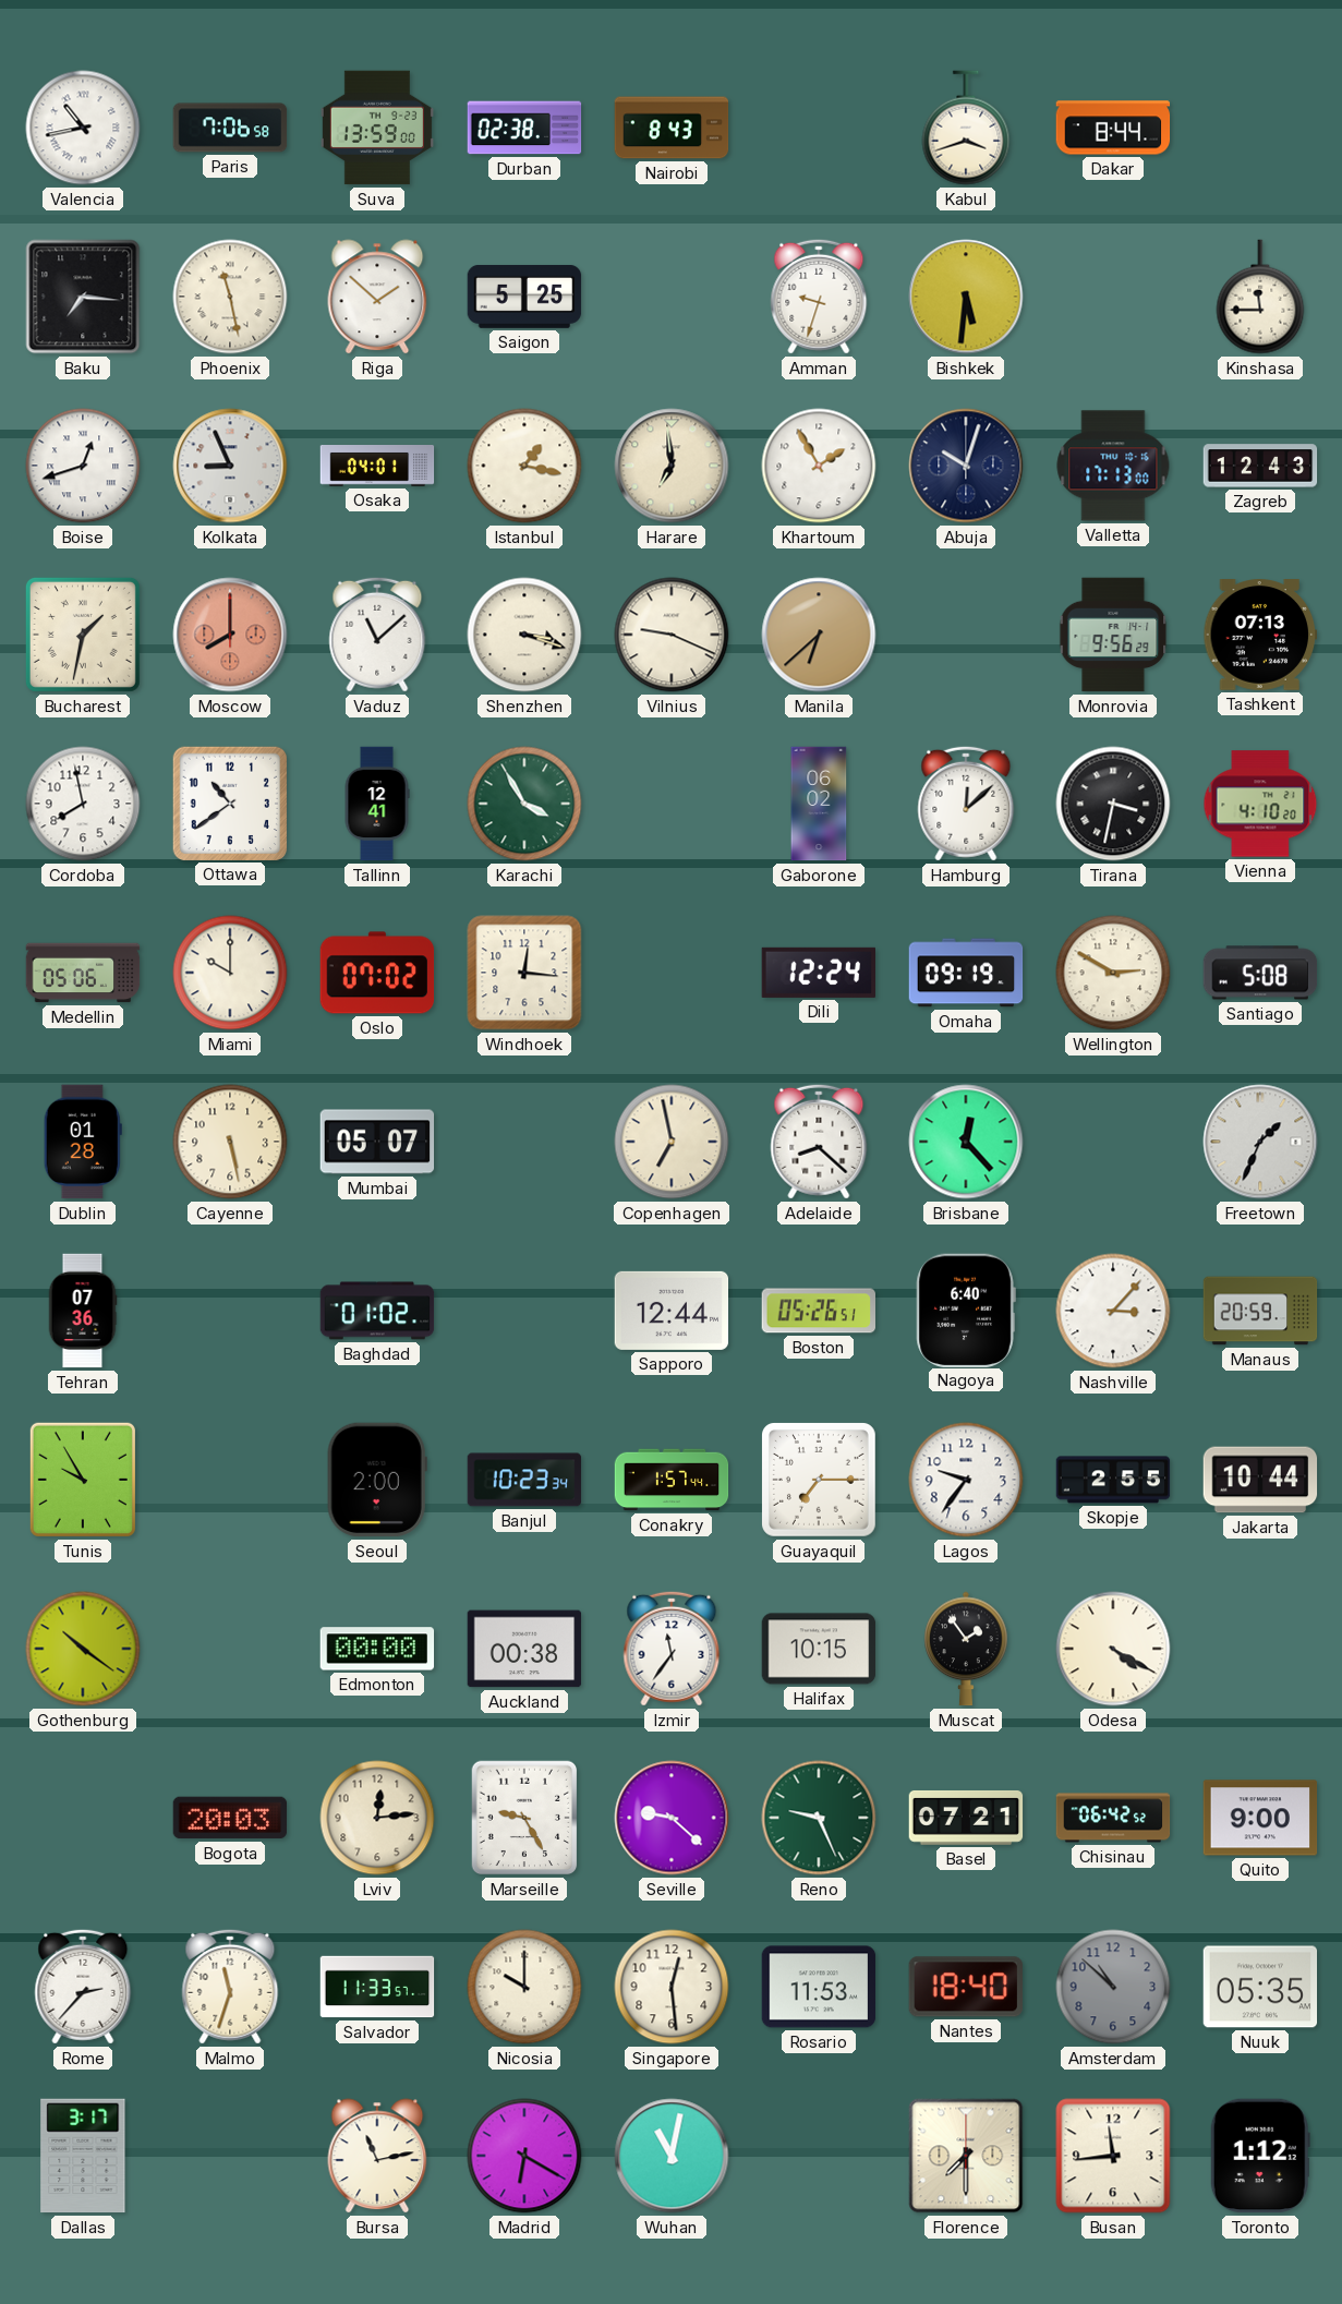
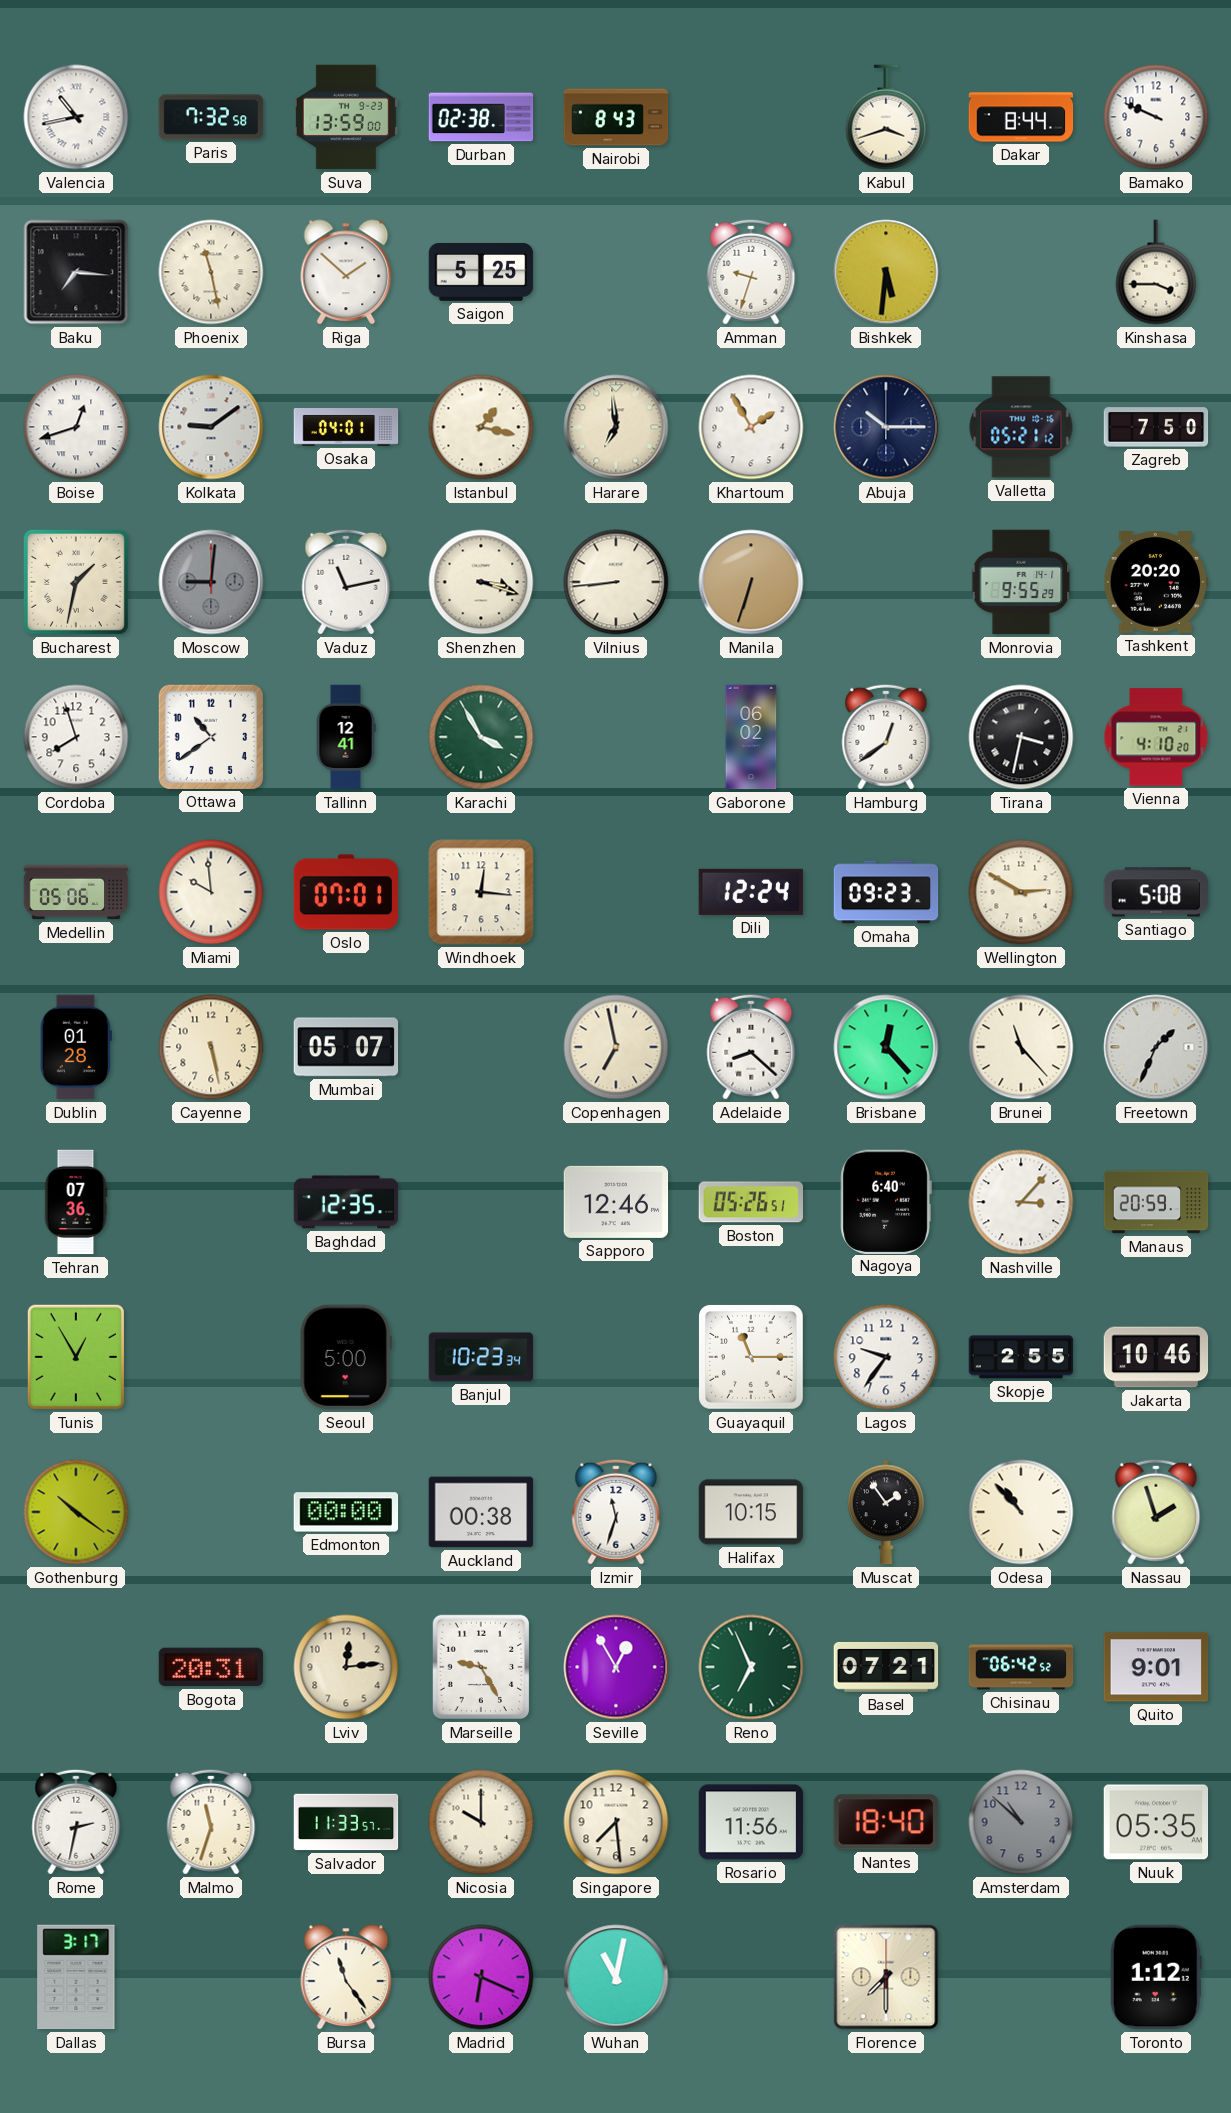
Paris: 7:06 -> 7:32
Bamako: none -> 9:49
Kinshasa: 11:45 -> 3:45
Kolkata: 8:56 -> 9:09
Abuja: 10:03 -> 10:15
Valletta: 17:13 -> 05:21
Zagreb: 12:43 -> 7:50
Moscow: 8:00 -> 9:01
Moscow dial: salmon -> grey
Vaduz: 11:08 -> 11:13
Vilnius: 9:19 -> 8:44
Manila: 6:38 -> 6:33
Monrovia: 9:56 -> 9:55
Tashkent: 07:13 -> 20:20
Cordoba: 7:58 -> 7:57
Hamburg: 12:08 -> 12:39
Miami: 10:00 -> 9:59
Oslo: 07:02 -> 07:01
Omaha: 09:19 -> 09:23
Brunei: none -> 11:23
Baghdad: 01:02 -> 12:35
Sapporo: 12:44 -> 12:46
Tunis: 9:55 -> 12:55
Seoul: 2:00 -> 5:00
Conakry: 1:57 -> none
Guayaquil: 7:15 -> 11:15
Jakarta: 10:44 -> 10:46
Izmir: 11:36 -> 11:33
Odesa: 4:20 -> 10:53
Nassau: none -> 1:57
Bogota: 20:03 -> 20:31
Seville: 9:22 -> 12:55
Reno: 9:26 -> 6:56
Quito: 9:00 -> 9:01
Rome: 2:37 -> 2:32
Singapore: 12:29 -> 7:29
Rosario: 11:53 -> 11:56
Bursa: 11:13 -> 11:24
Madrid: 6:20 -> 6:19
Busan: 11:44 -> none
